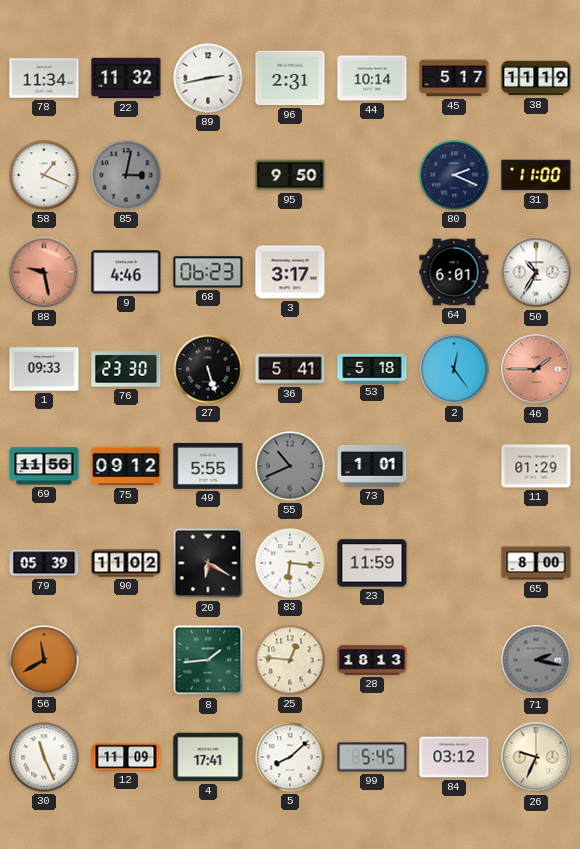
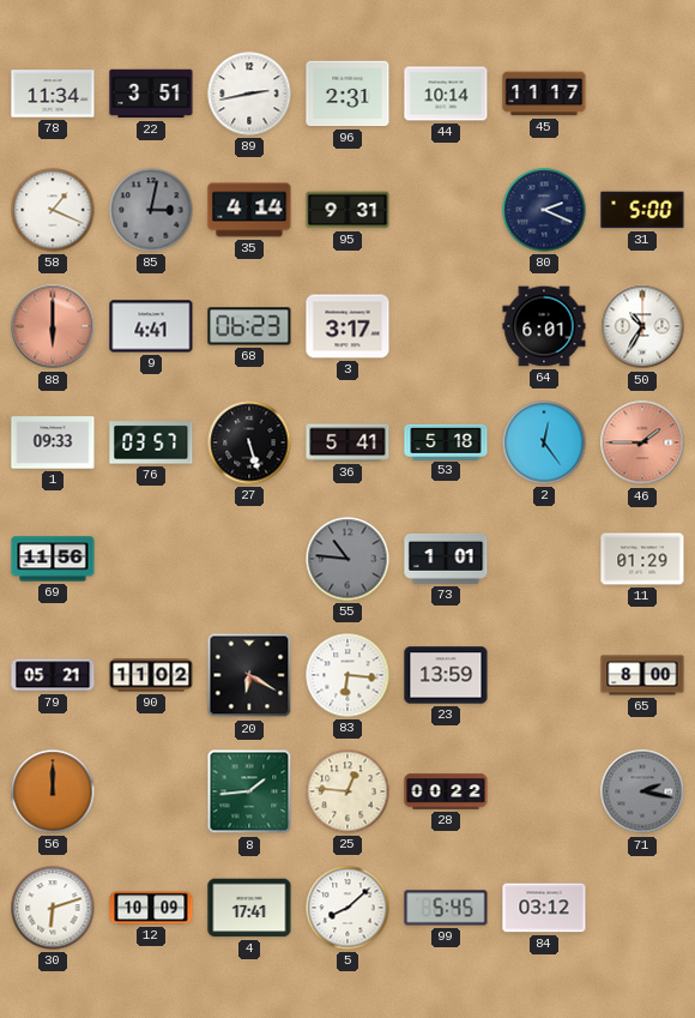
22: 11:32 -> 3:51
45: 5:17 -> 11:17
38: 11:19 -> none
35: none -> 4:14
95: 9:50 -> 9:31
31: 11:00 -> 5:00
88: 9:28 -> 6:00
9: 4:46 -> 4:41
76: 23:30 -> 03:57
75: 09:12 -> none
49: 5:55 -> none
55: 10:41 -> 10:46
79: 05:39 -> 05:21
23: 11:59 -> 13:59
56: 11:40 -> 12:00
28: 18:13 -> 00:22
30: 11:26 -> 6:12
12: 11:09 -> 10:09
26: 9:34 -> none
